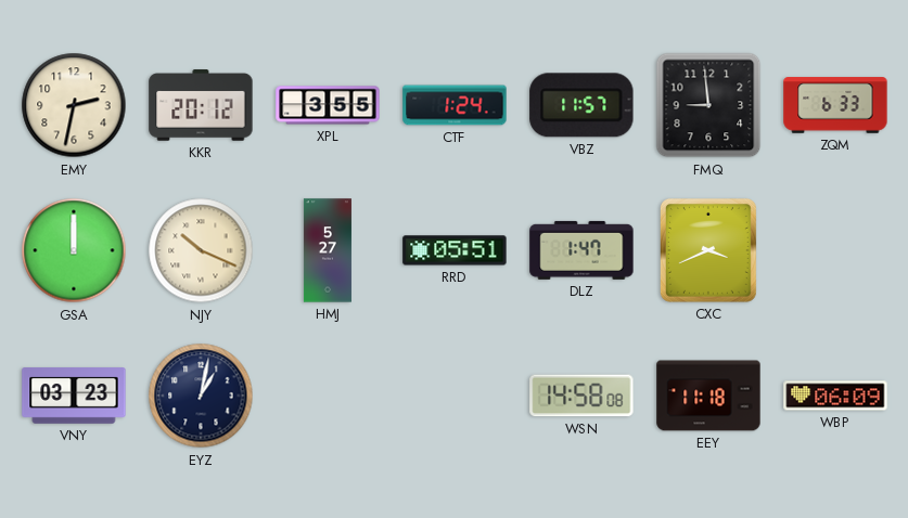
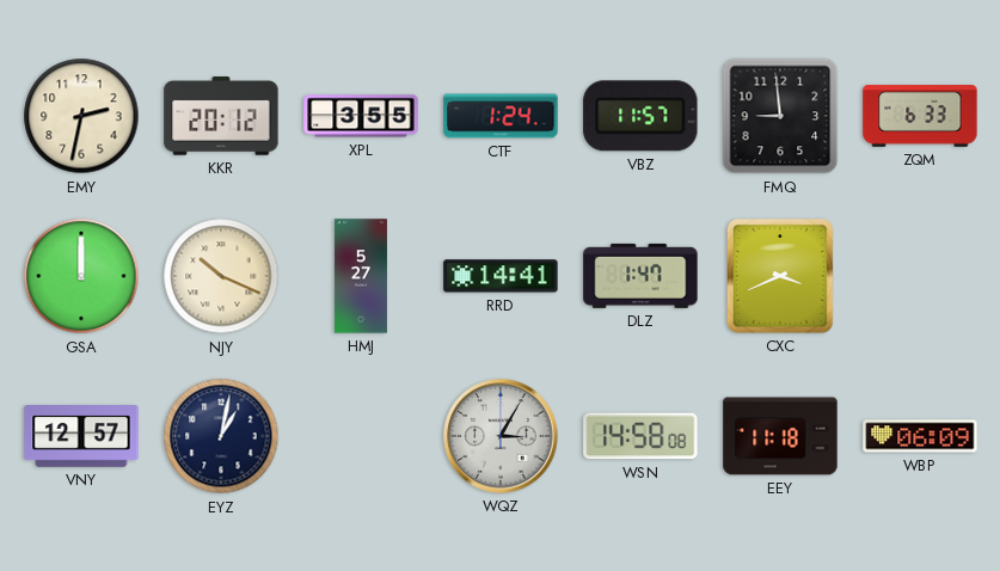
RRD: 05:51 -> 14:41
VNY: 03:23 -> 12:57
WQZ: none -> 3:05
